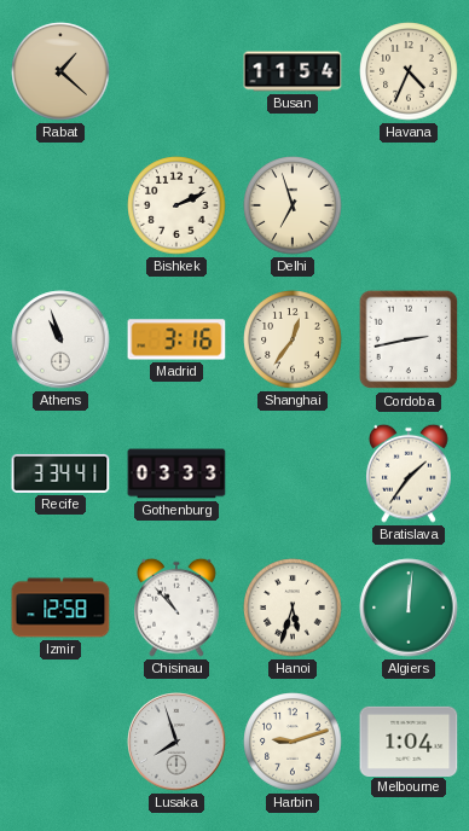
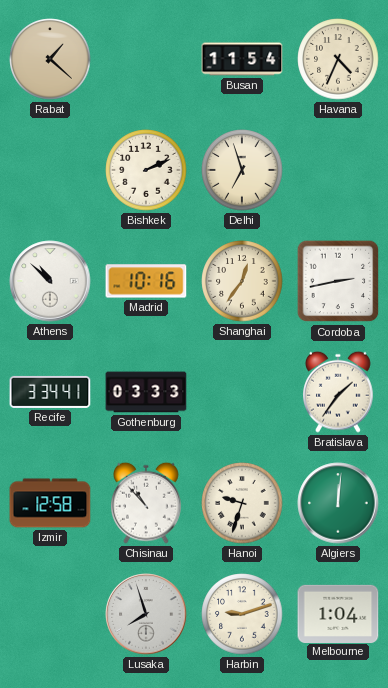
Athens: 10:57 -> 10:52
Madrid: 3:16 -> 10:16
Hanoi: 5:33 -> 9:33
